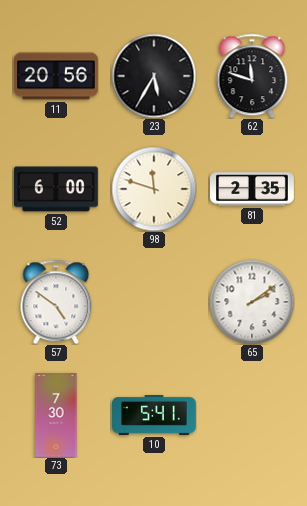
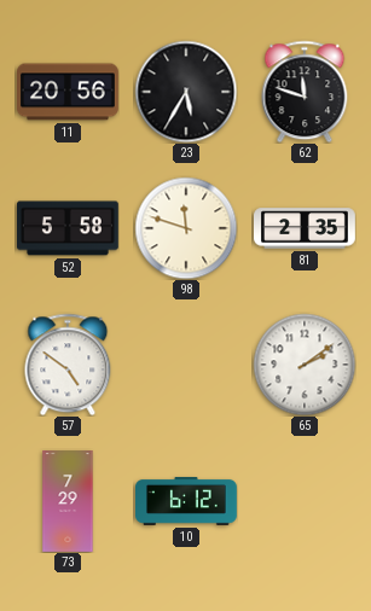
52: 6:00 -> 5:58
73: 7:30 -> 7:29
10: 5:41 -> 6:12
